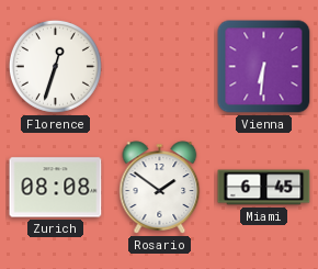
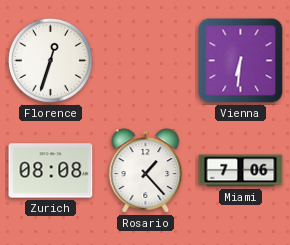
Rosario: 1:51 -> 1:23
Miami: 6:45 -> 7:06
